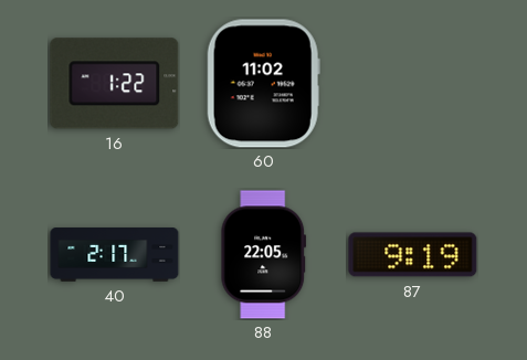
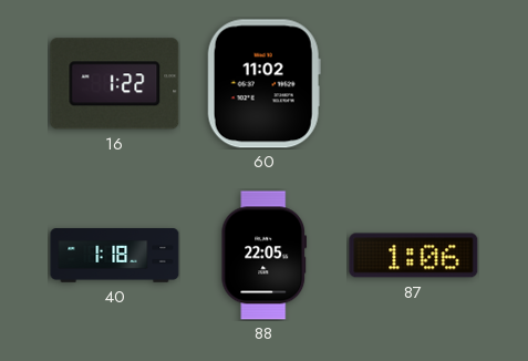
40: 2:17 -> 1:18
87: 9:19 -> 1:06
